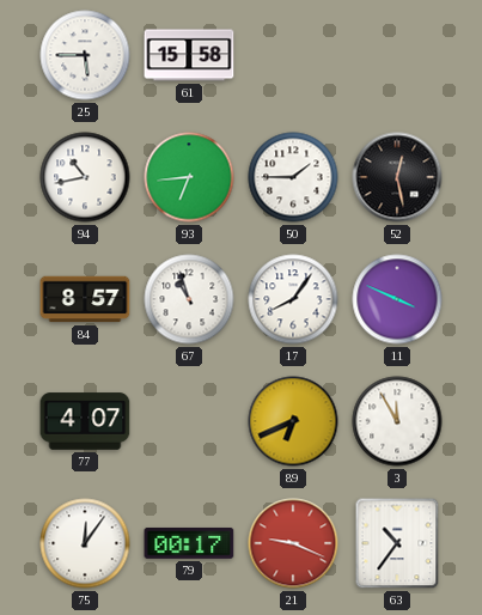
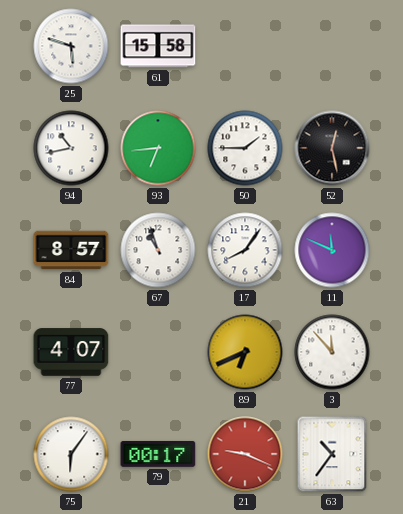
25: 5:45 -> 5:48
11: 3:49 -> 11:49
3: 11:55 -> 11:53
75: 12:06 -> 6:06
